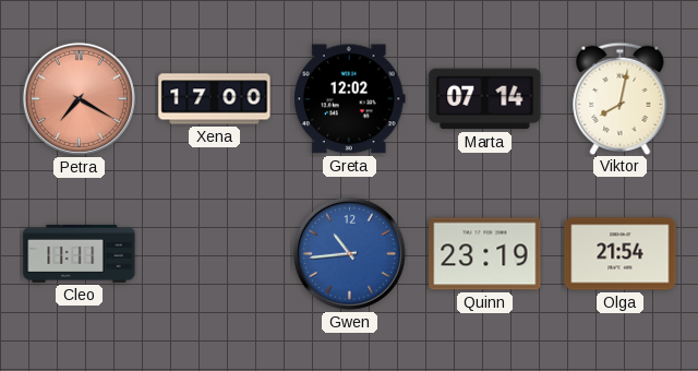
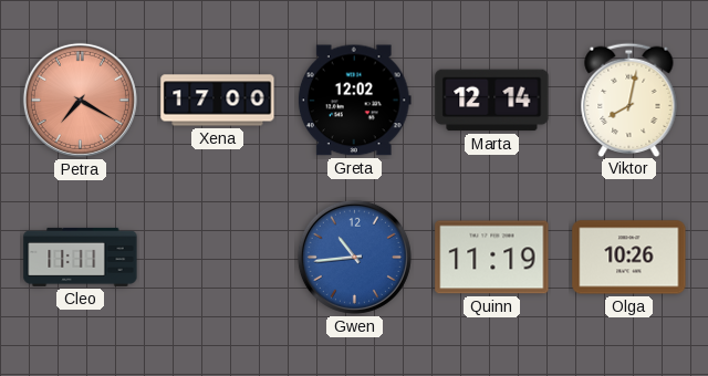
Marta: 07:14 -> 12:14
Quinn: 23:19 -> 11:19
Olga: 21:54 -> 10:26
